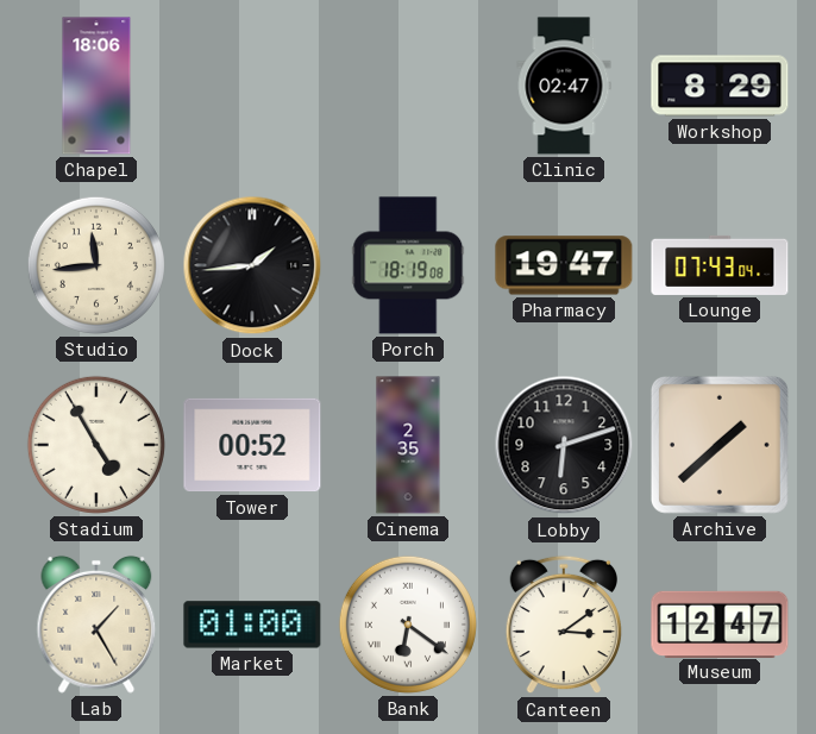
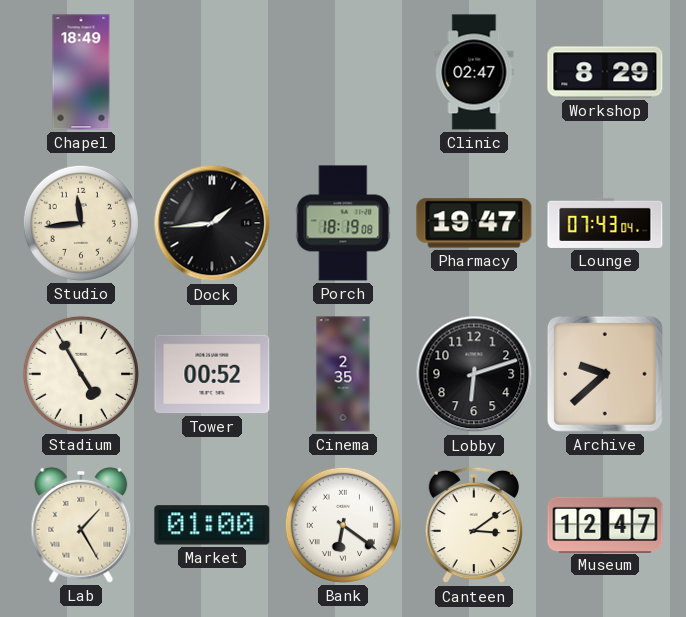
Chapel: 18:06 -> 18:49
Archive: 1:38 -> 9:38
